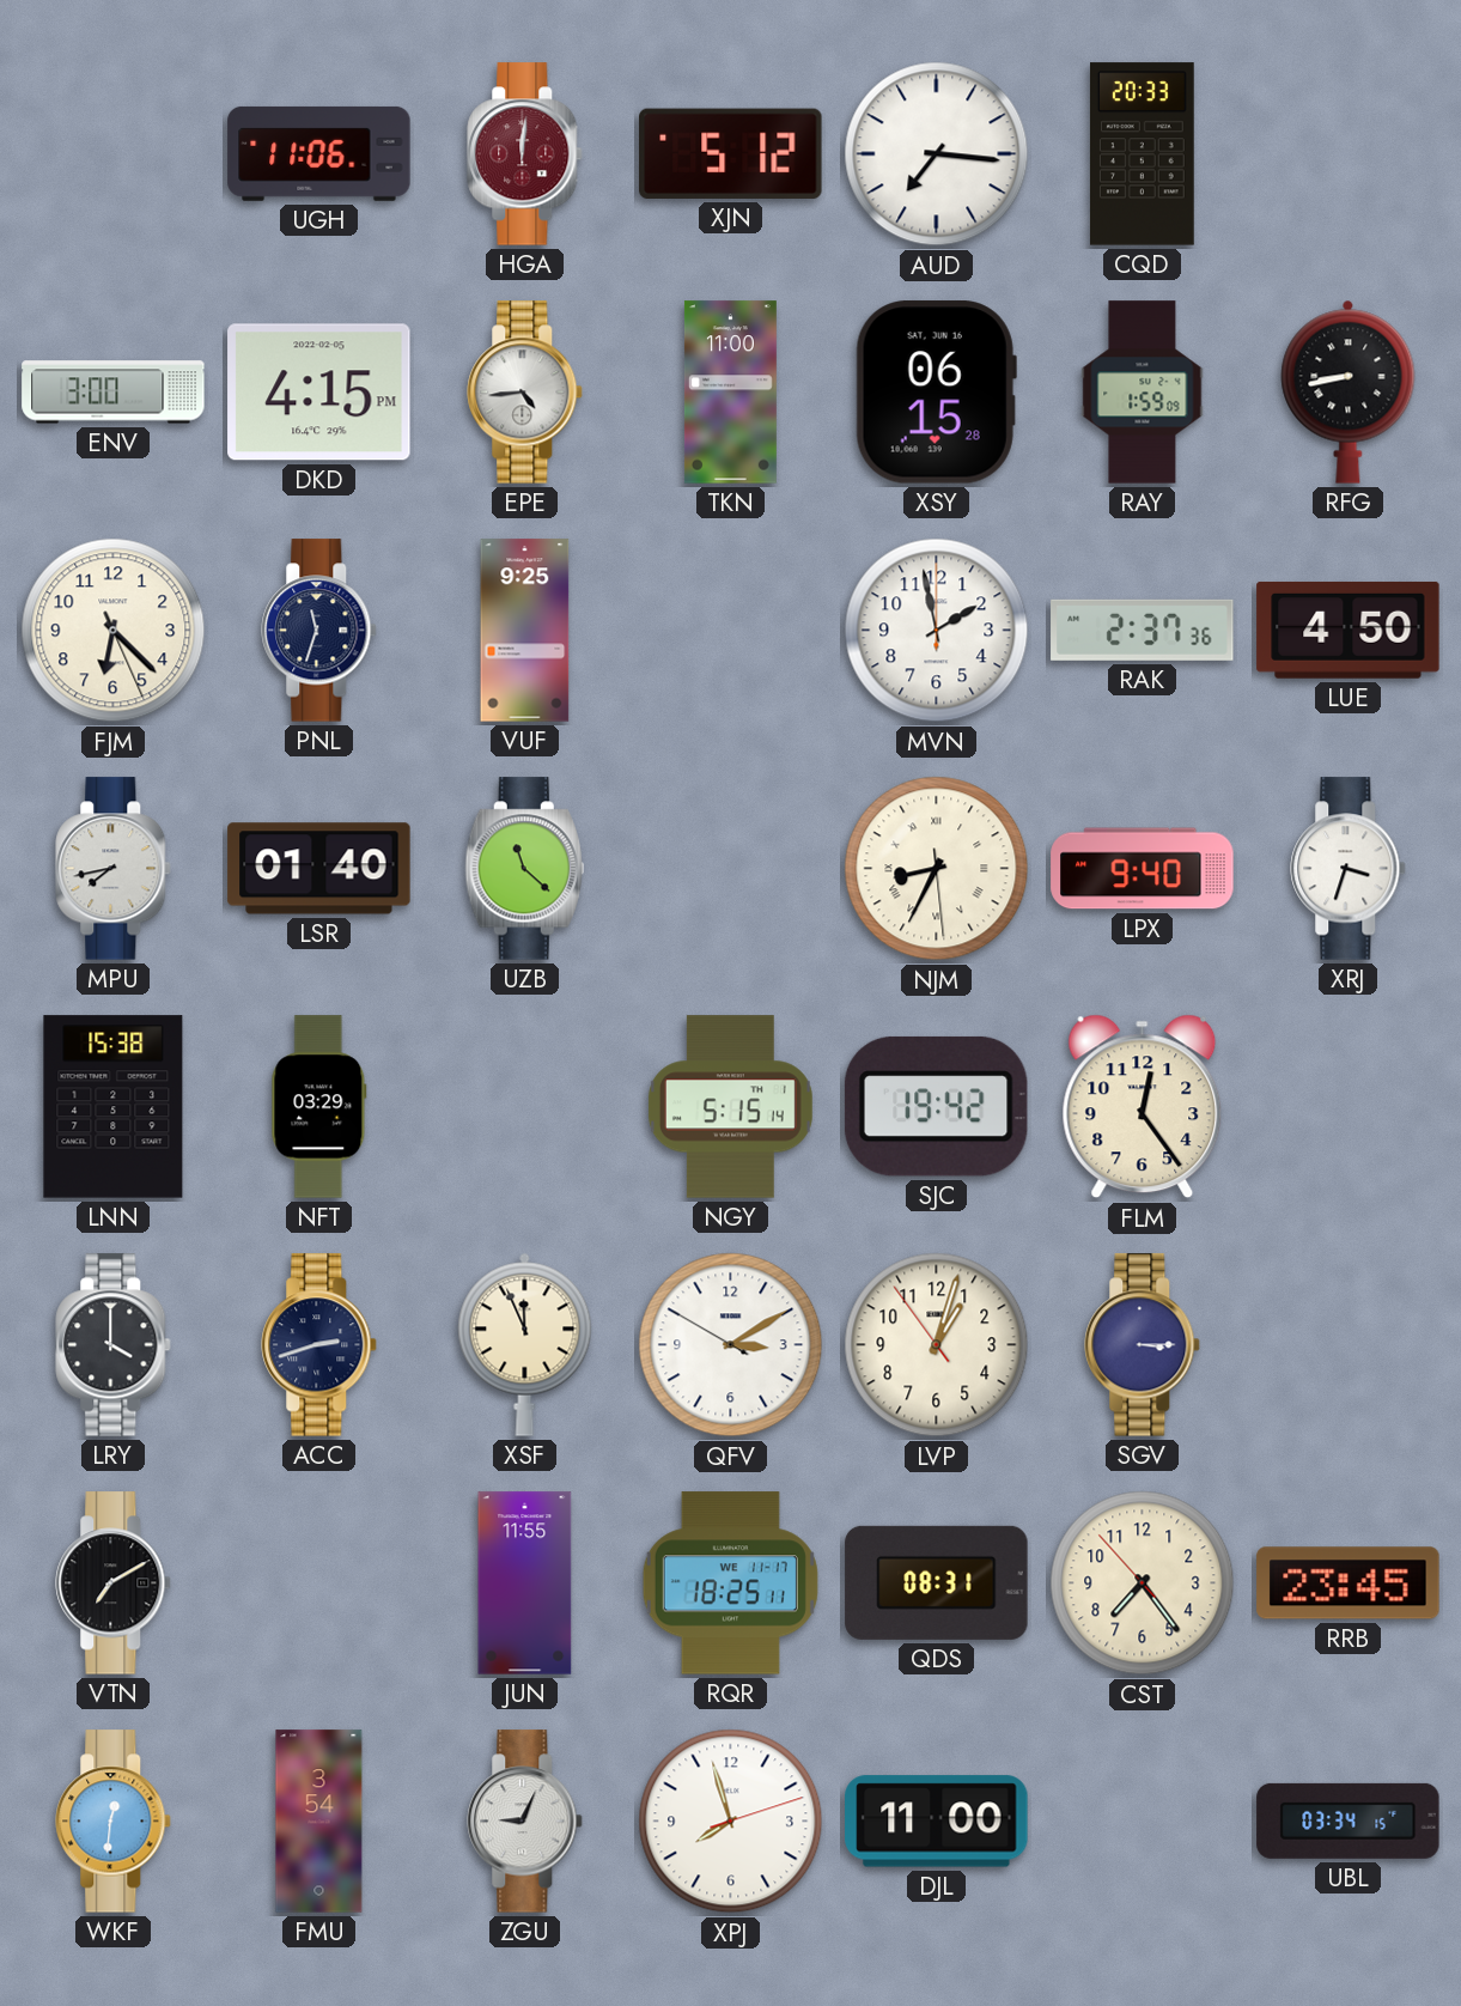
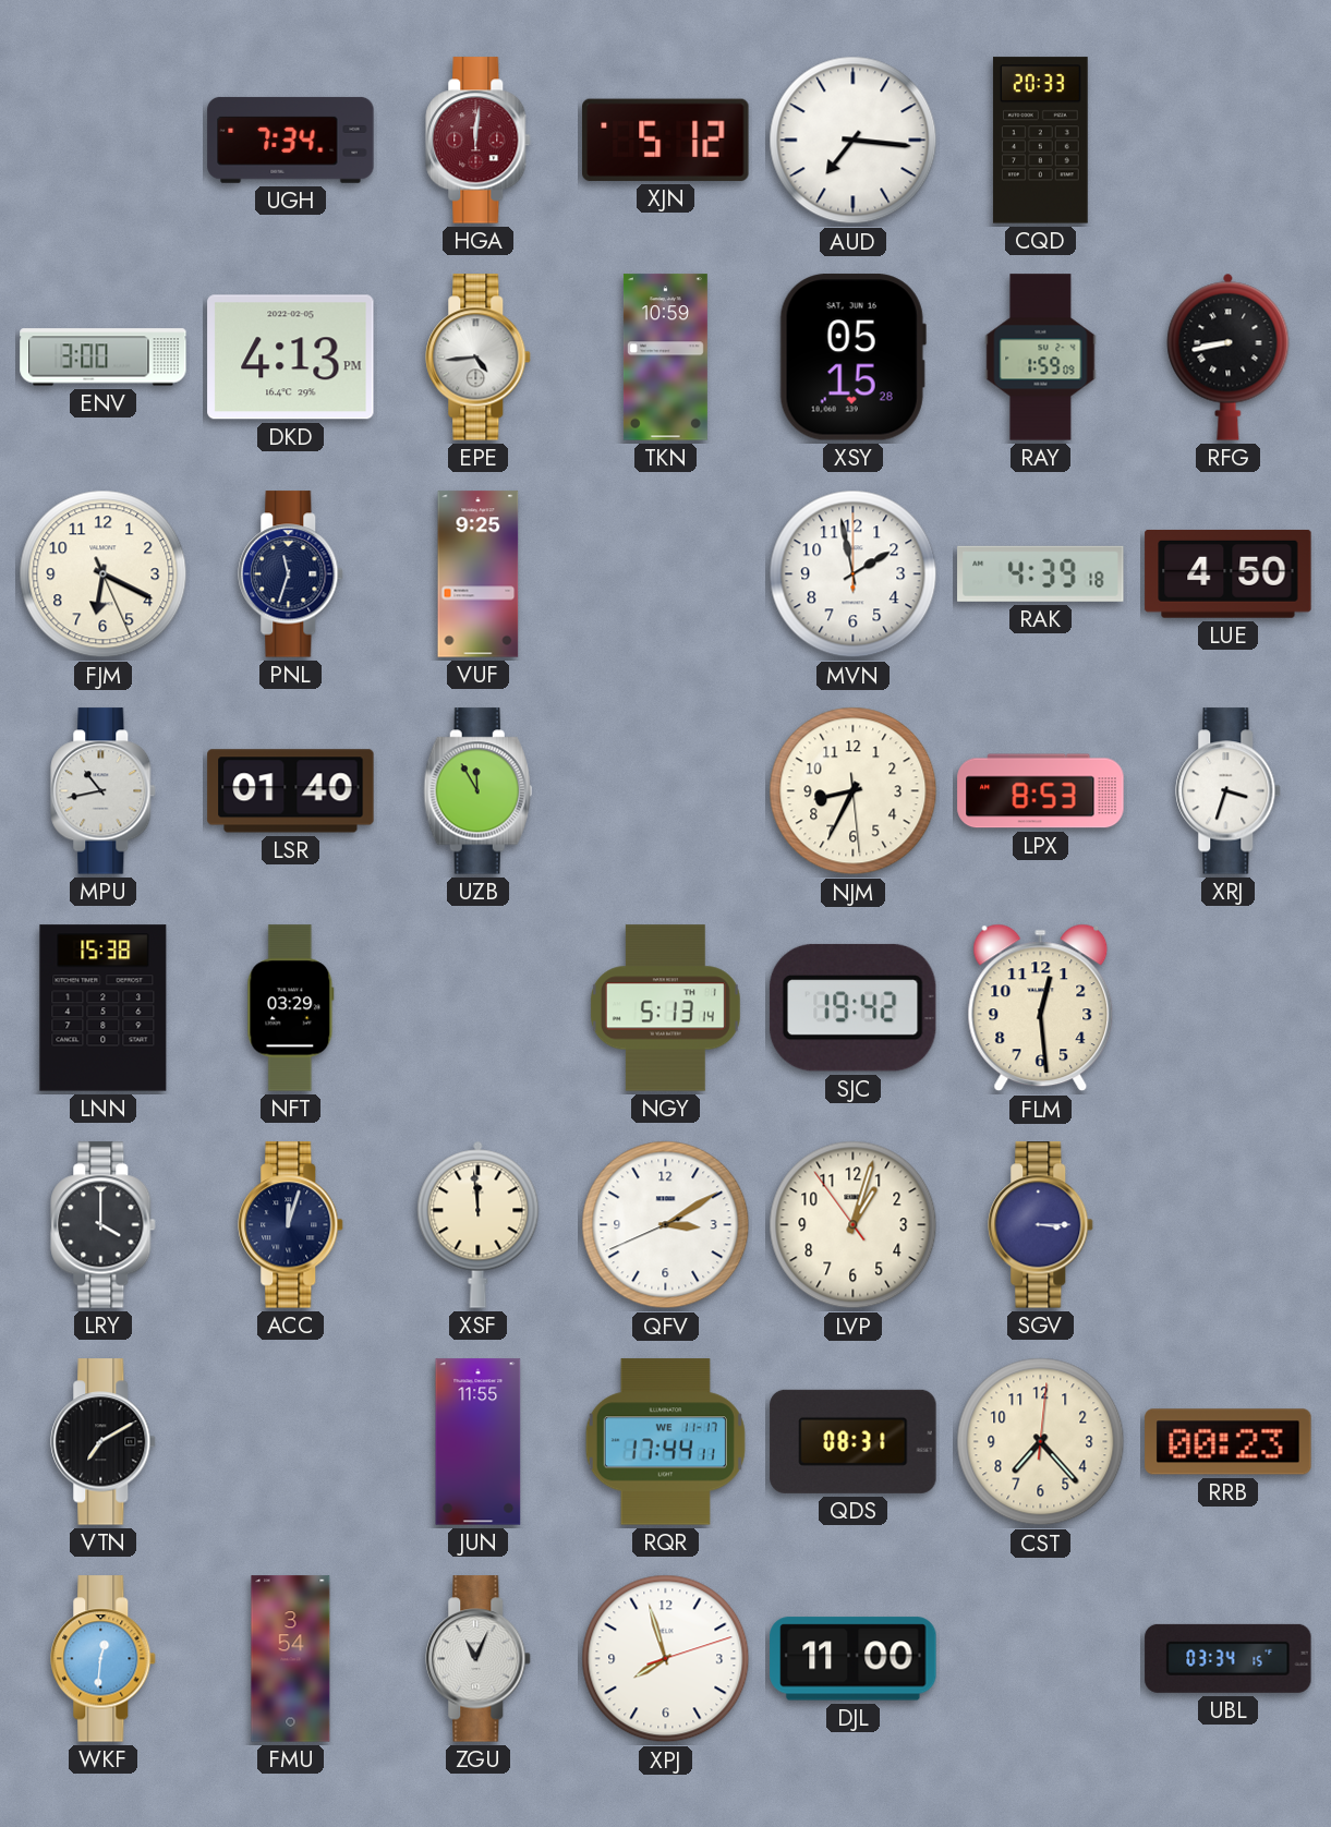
UGH: 11:06 -> 7:34
DKD: 4:15 -> 4:13
TKN: 11:00 -> 10:59
XSY: 06:15 -> 05:15
FJM: 6:22 -> 6:19
RAK: 2:37 -> 4:39
MPU: 7:43 -> 10:43
UZB: 11:22 -> 11:55
NJM numerals: Roman -> Arabic
LPX: 9:40 -> 8:53
NGY: 5:15 -> 5:13
FLM: 12:24 -> 12:29
ACC: 2:42 -> 12:03
XSF: 11:56 -> 11:59
QFV: 3:09:50 -> 3:09:41
RQR: 18:25 -> 17:44
CST: 7:23:53 -> 7:23:01
RRB: 23:45 -> 00:23
ZGU: 9:04 -> 11:04
